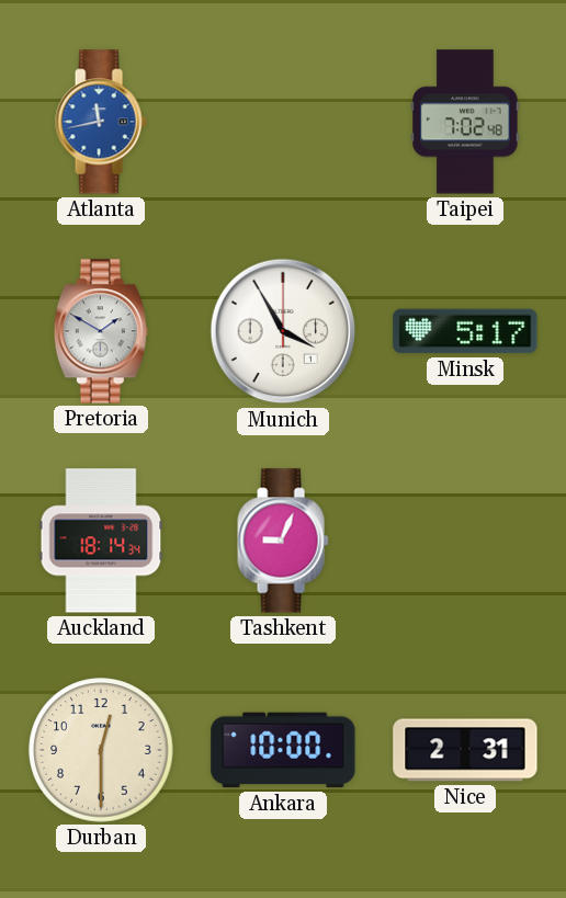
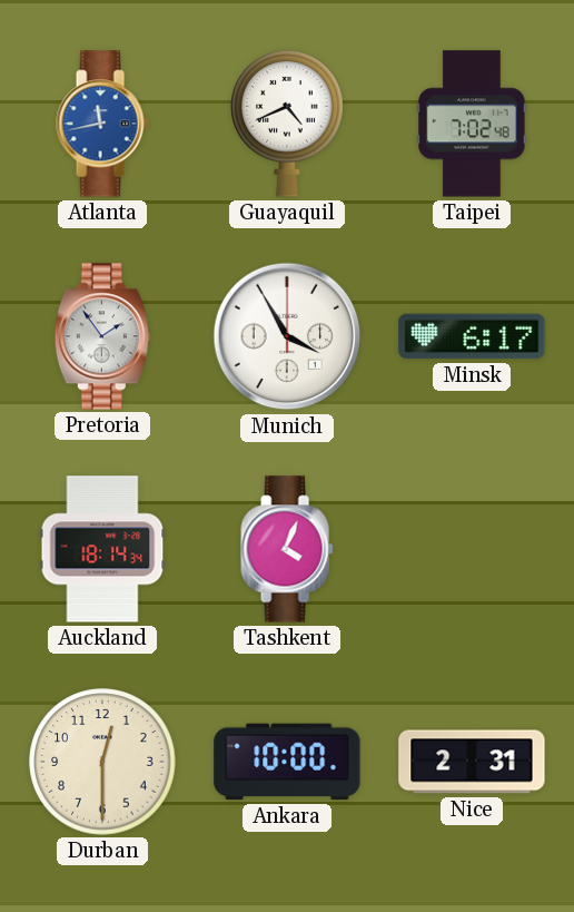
Guayaquil: none -> 4:41
Pretoria: 1:50 -> 1:54
Minsk: 5:17 -> 6:17
Tashkent: 9:04 -> 4:04
